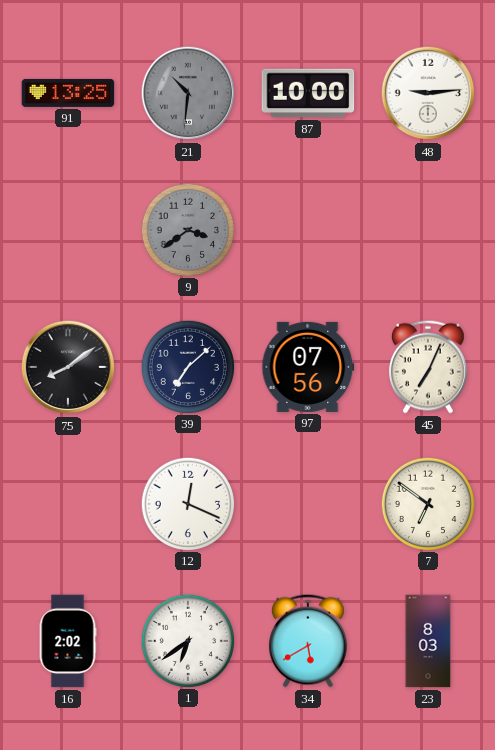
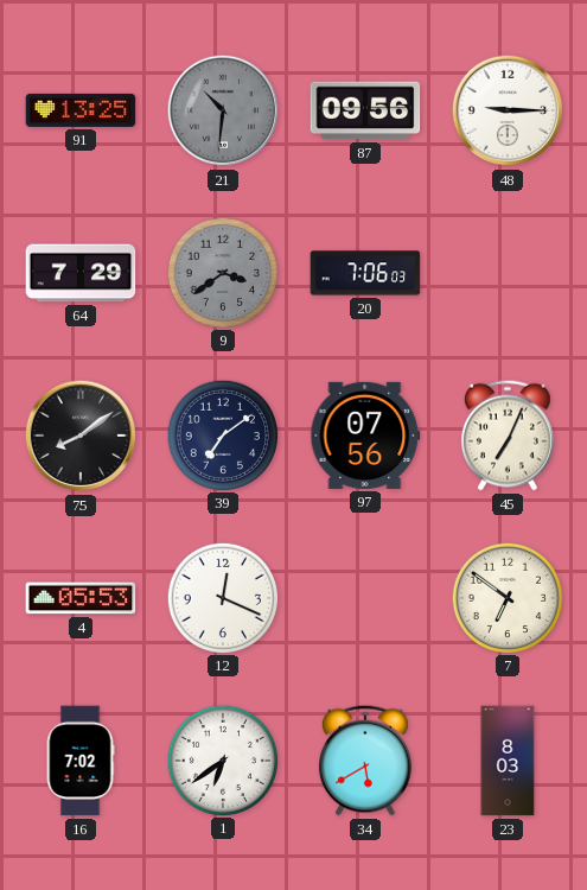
87: 10:00 -> 09:56
48: 9:14 -> 9:15
64: none -> 7:29
20: none -> 7:06
39: 7:08 -> 7:09
4: none -> 05:53
16: 2:02 -> 7:02
